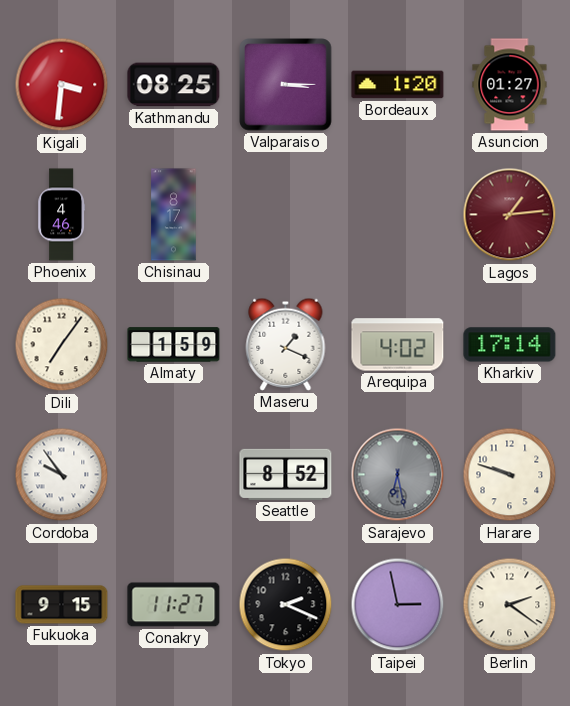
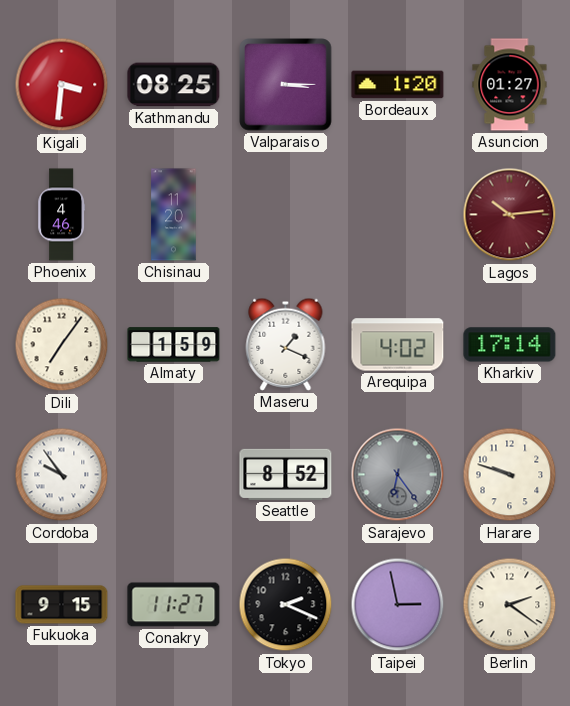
Chisinau: 8:17 -> 11:20
Lagos: 1:14 -> 10:14
Sarajevo: 6:28 -> 6:24
